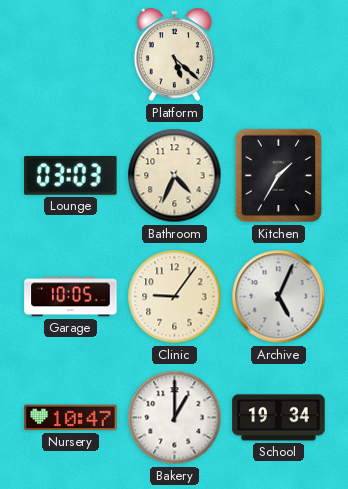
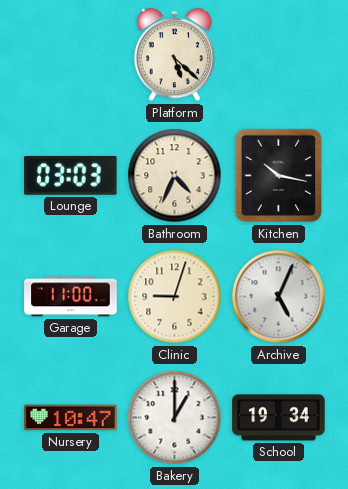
Kitchen: 1:35 -> 10:17
Garage: 10:05 -> 11:00
Clinic: 9:06 -> 9:03
